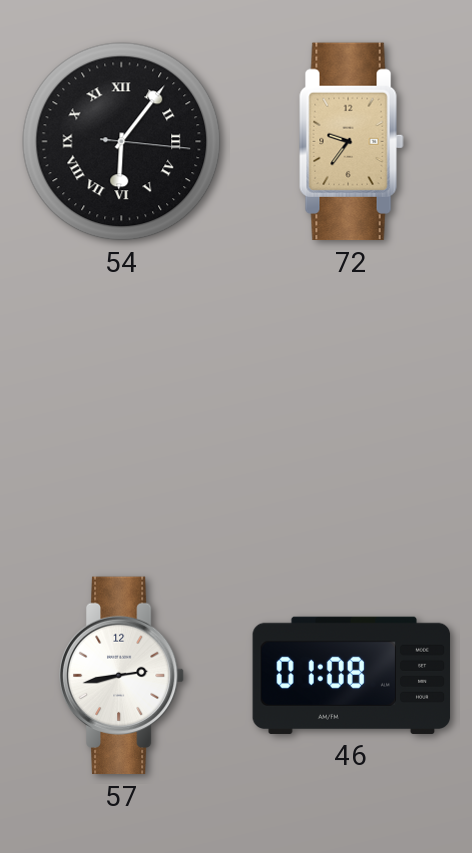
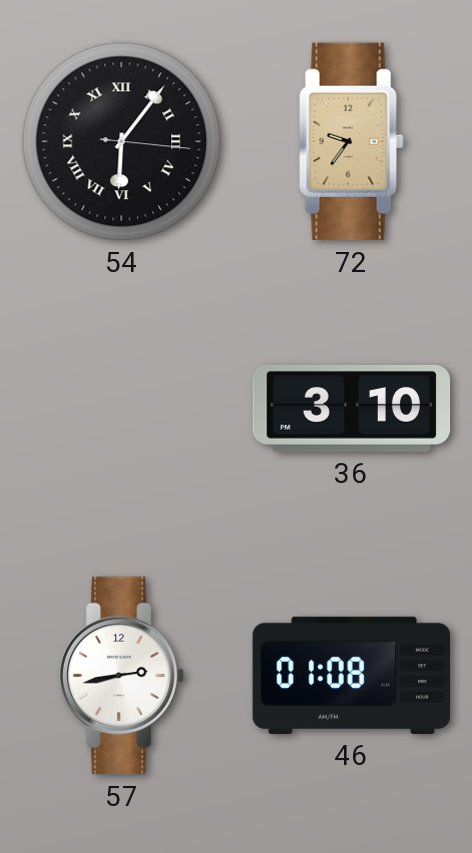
36: none -> 3:10
